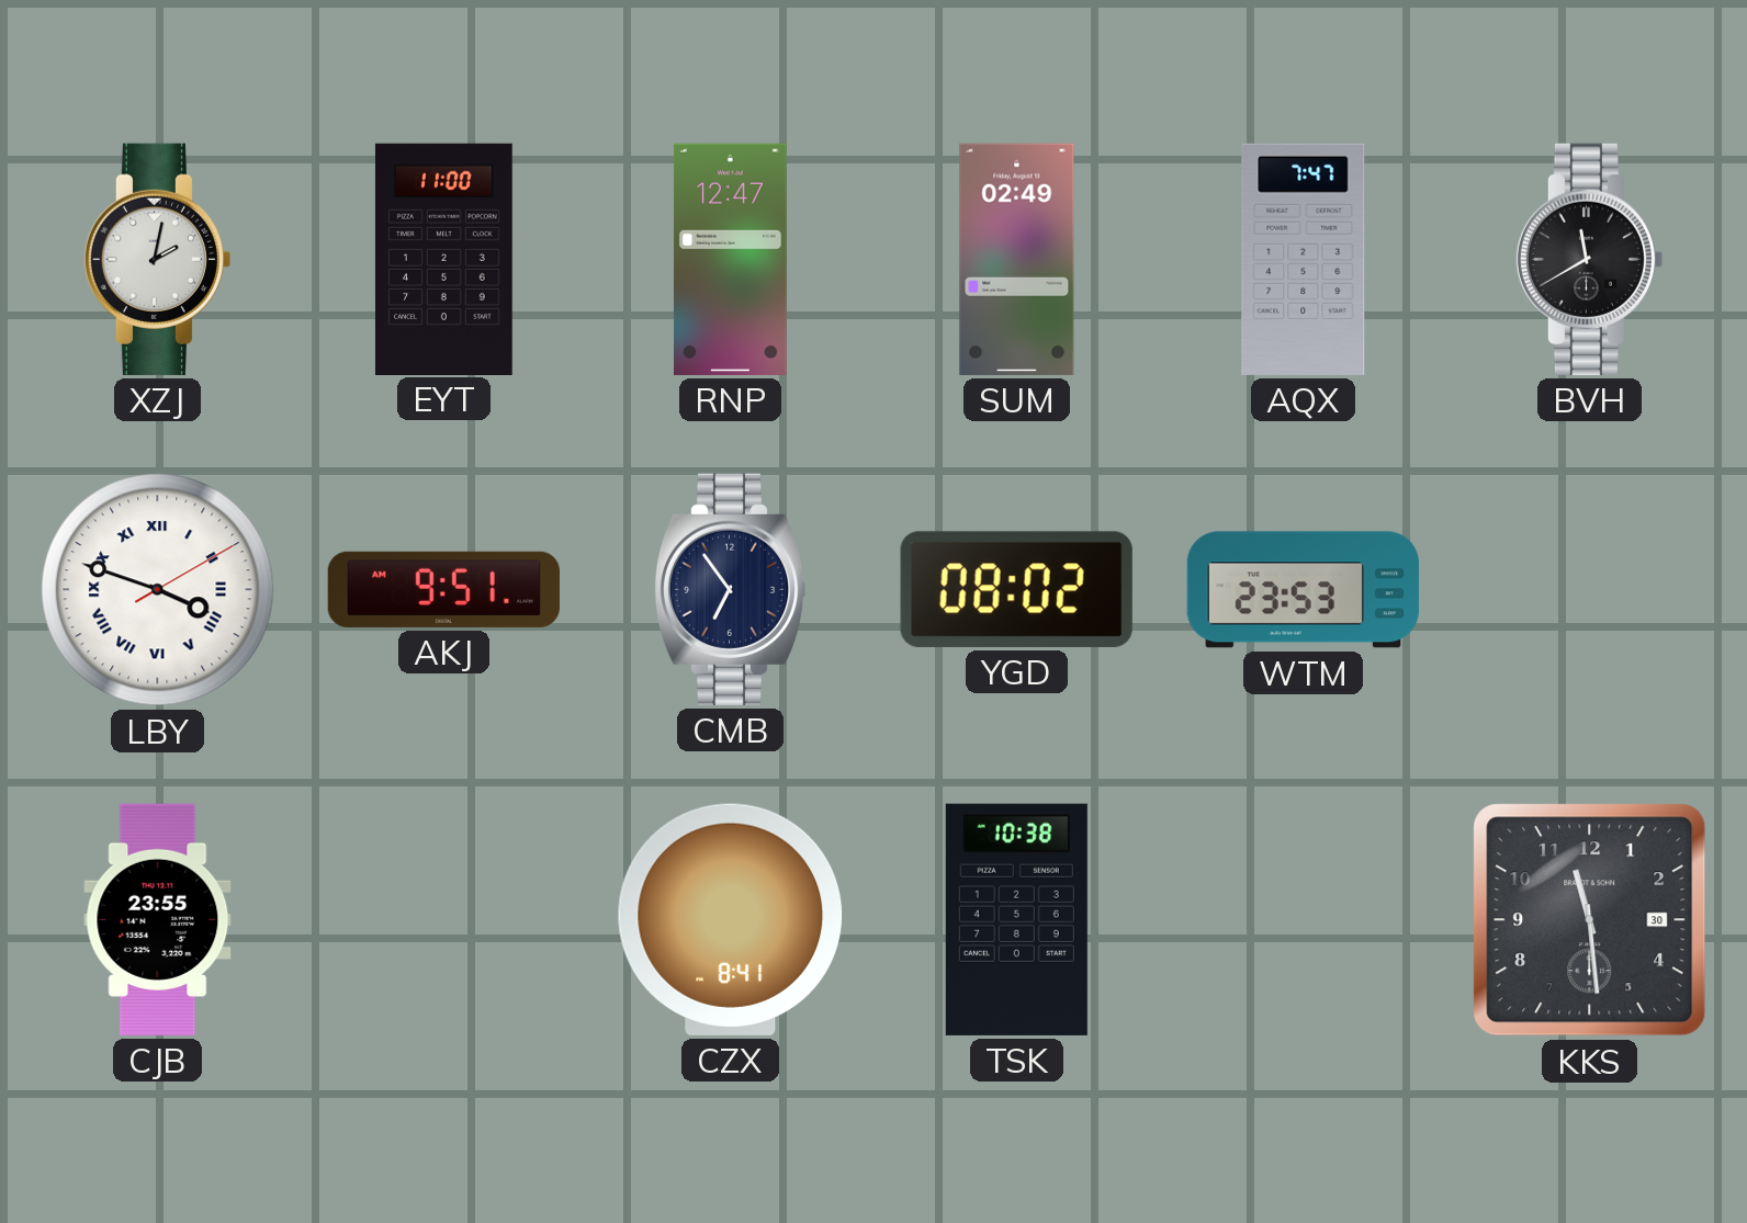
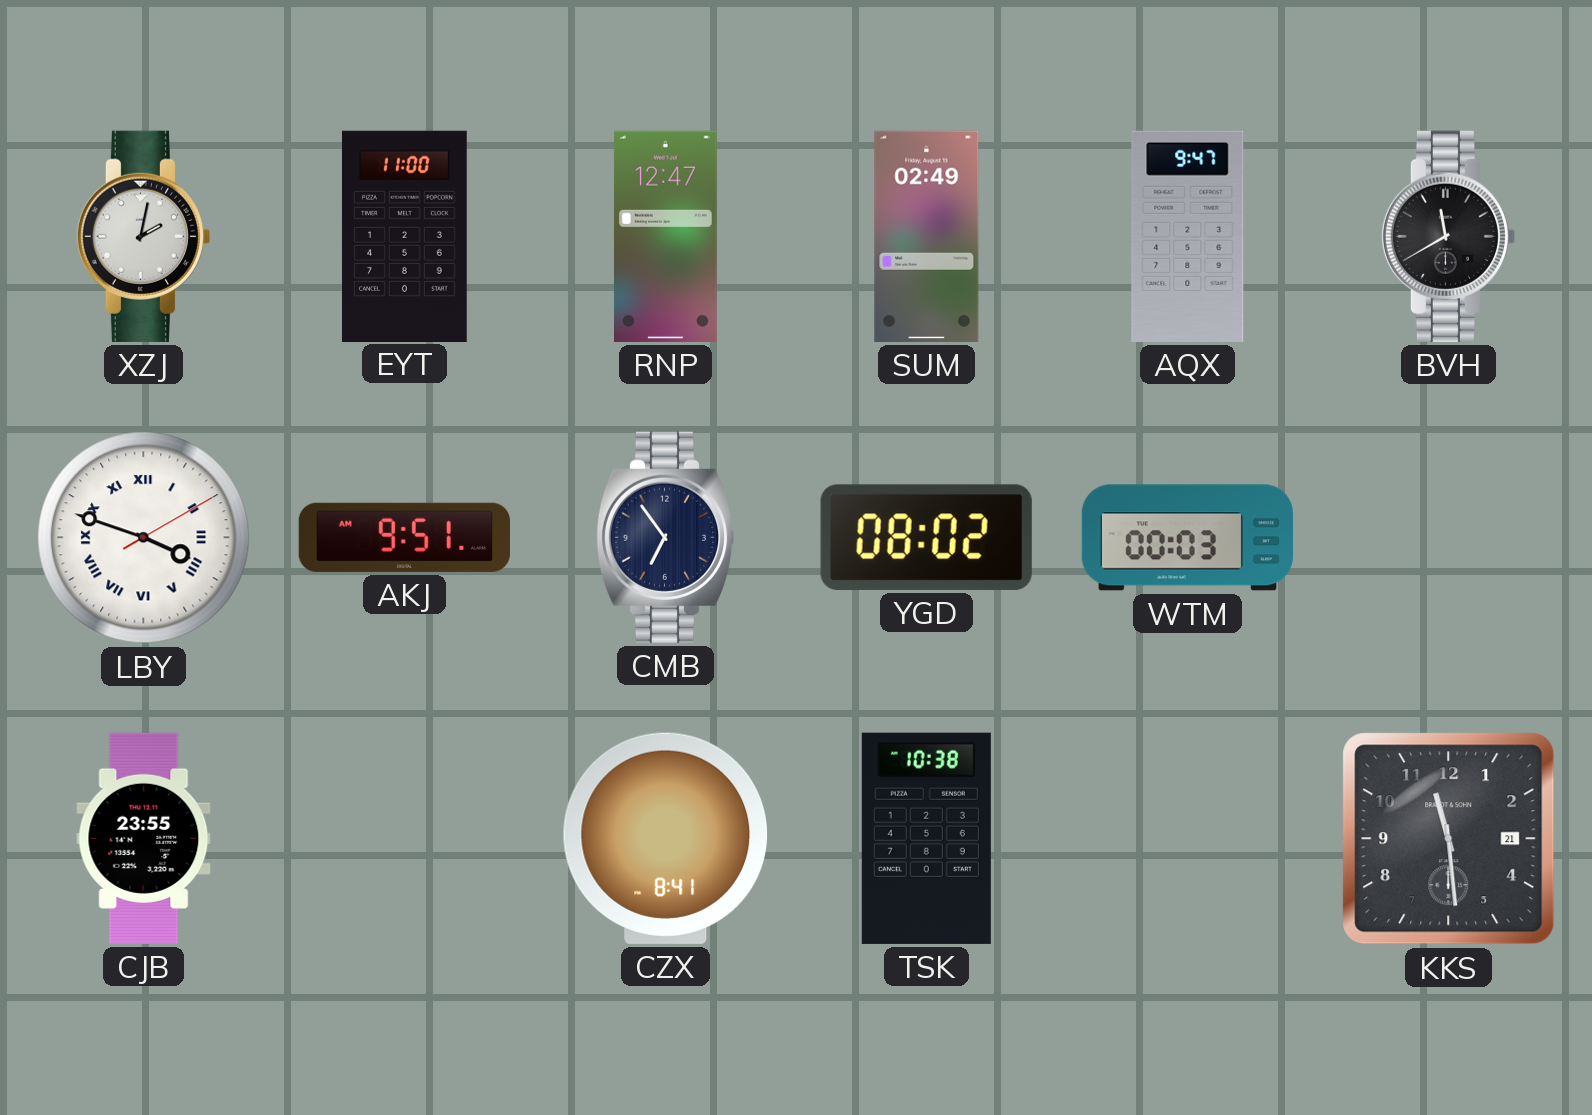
AQX: 7:47 -> 9:47
WTM: 23:53 -> 00:03
KKS date: 30 -> 21
